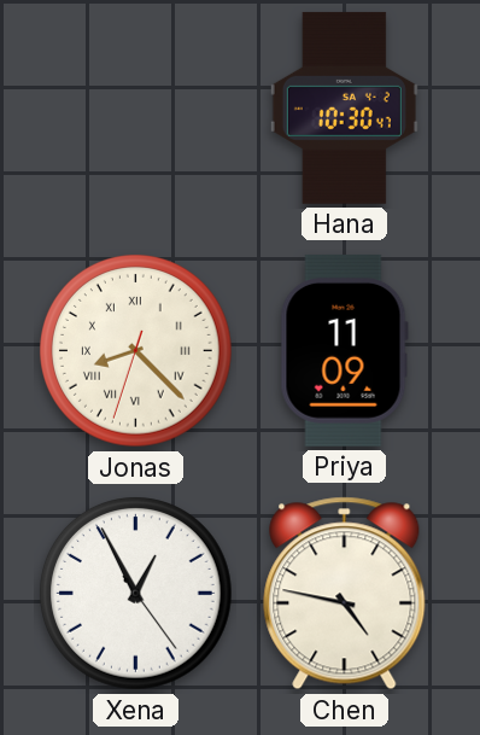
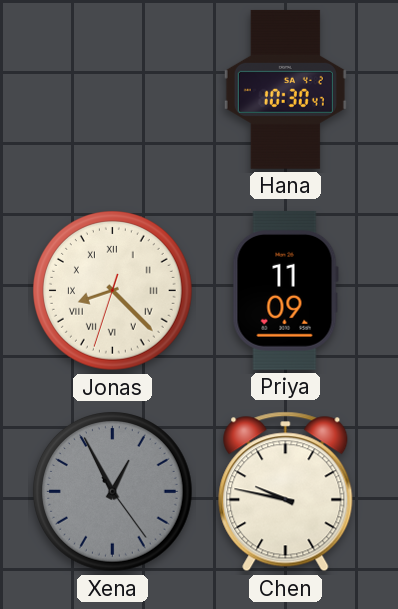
Xena dial: white -> grey
Chen: 4:47 -> 9:47
